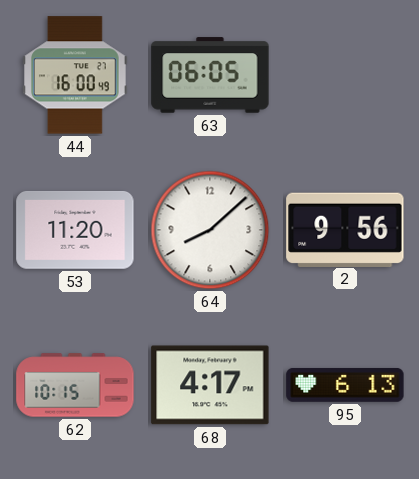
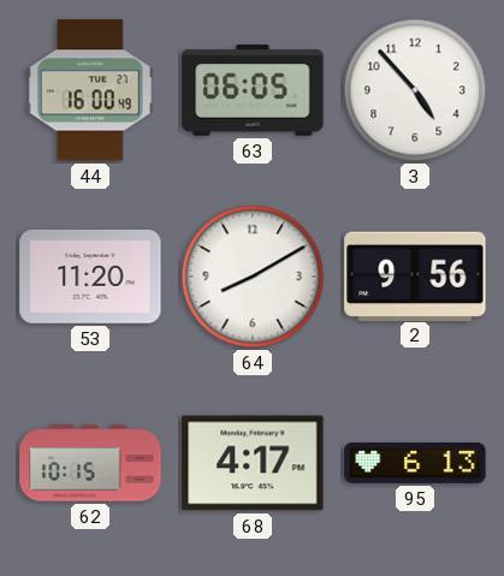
3: none -> 4:53
64: 8:08 -> 8:10
